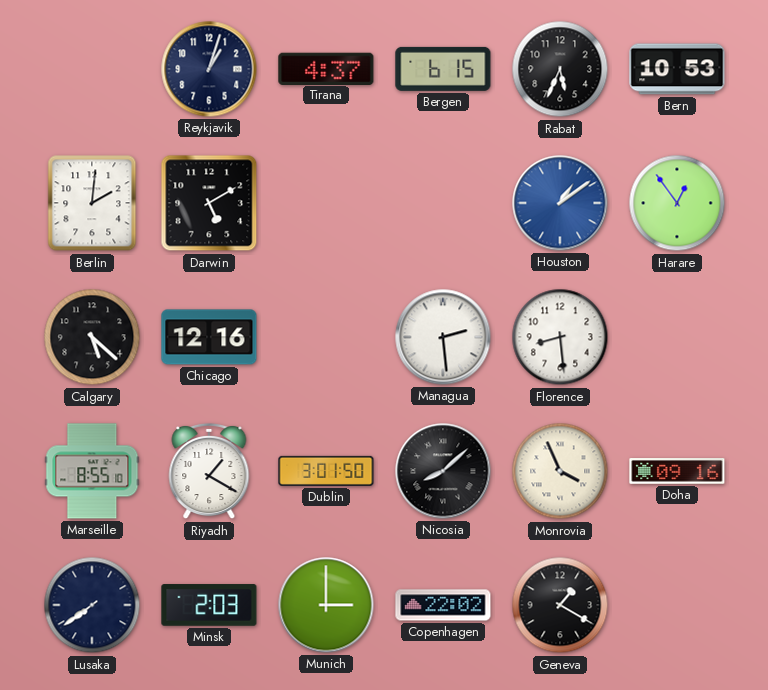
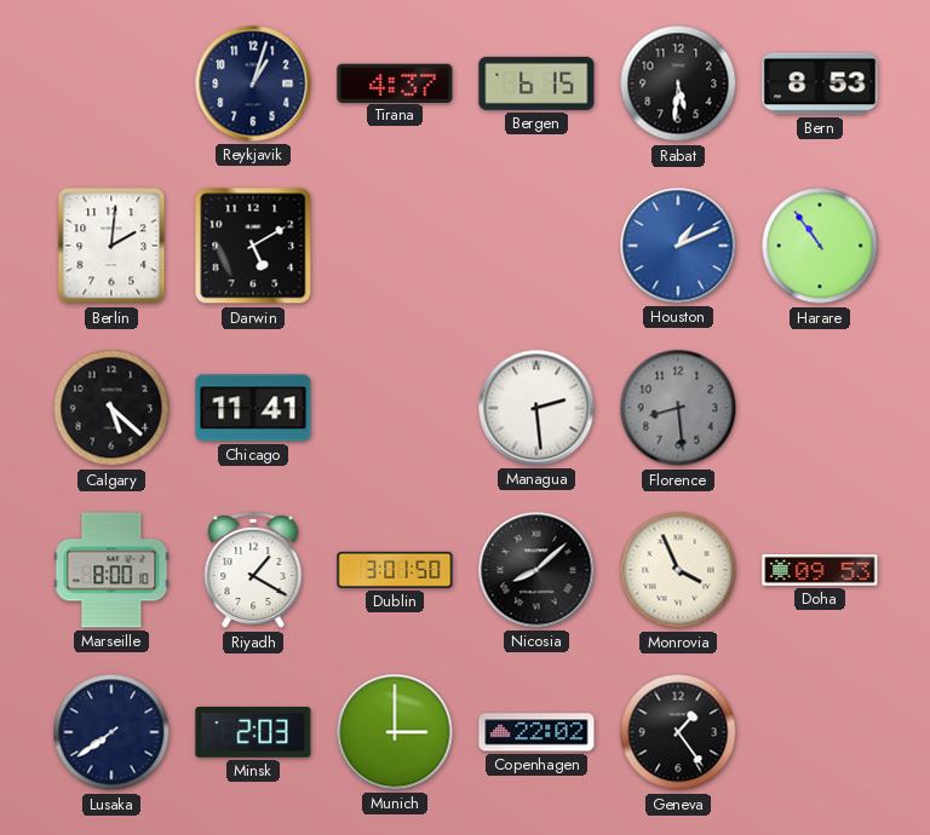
Rabat: 5:34 -> 5:31
Bern: 10:53 -> 8:53
Houston: 1:09 -> 1:11
Harare: 12:54 -> 10:54
Chicago: 12:16 -> 11:41
Florence dial: white -> grey
Marseille: 8:55 -> 8:00
Doha: 09:16 -> 09:53
Geneva: 1:20 -> 1:24
